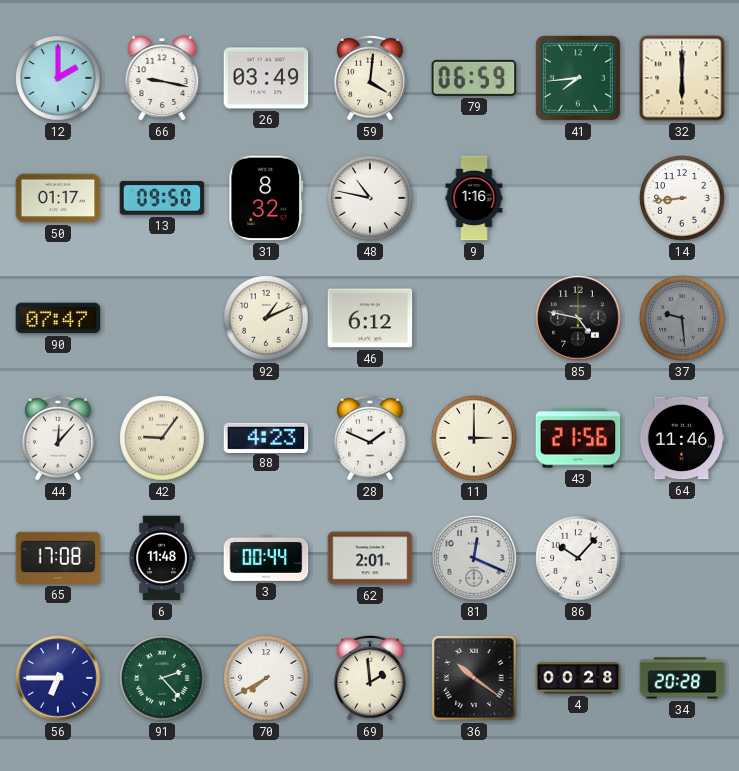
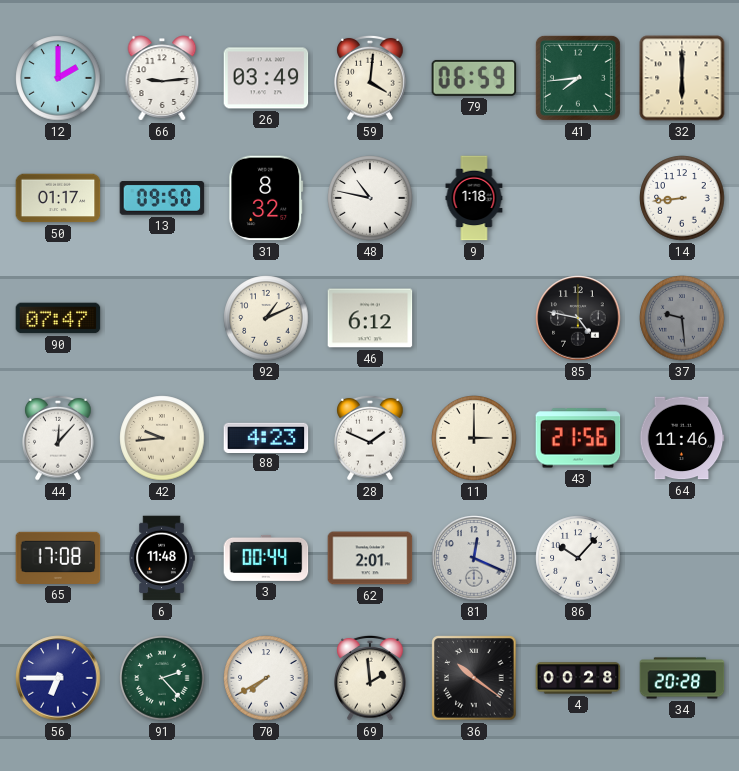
66: 9:17 -> 9:14
9: 1:16 -> 1:18
42: 9:06 -> 9:44
